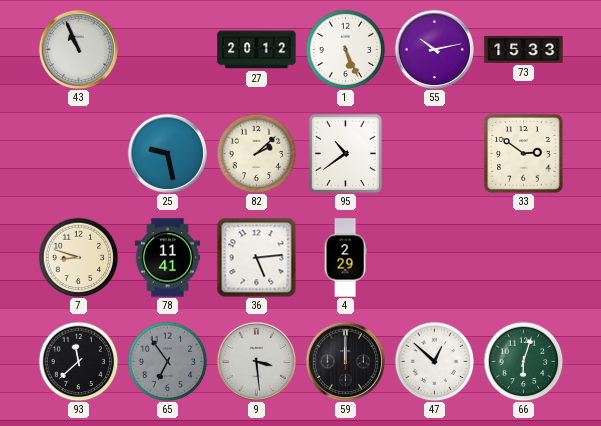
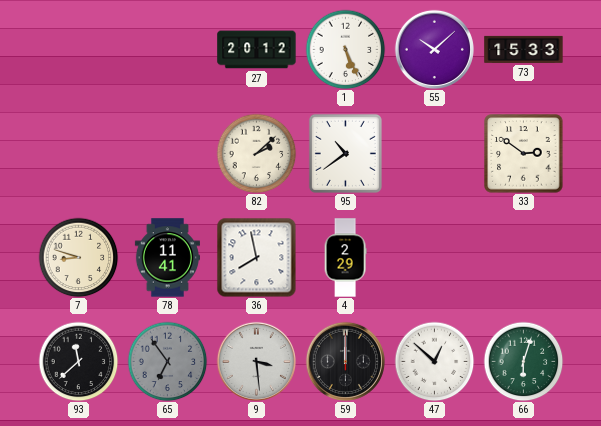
43: 10:56 -> none
55: 10:13 -> 10:08
25: 9:28 -> none
36: 5:14 -> 7:58
